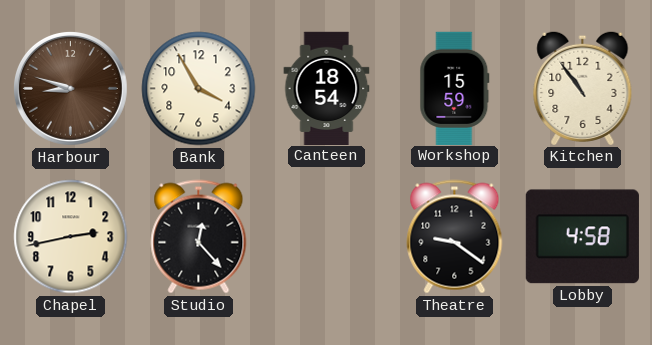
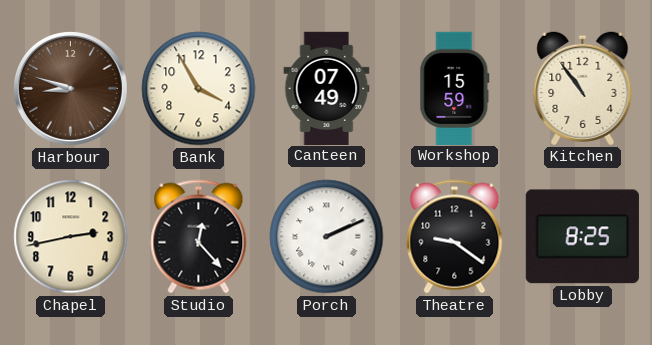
Canteen: 18:54 -> 07:49
Porch: none -> 2:11
Lobby: 4:58 -> 8:25
